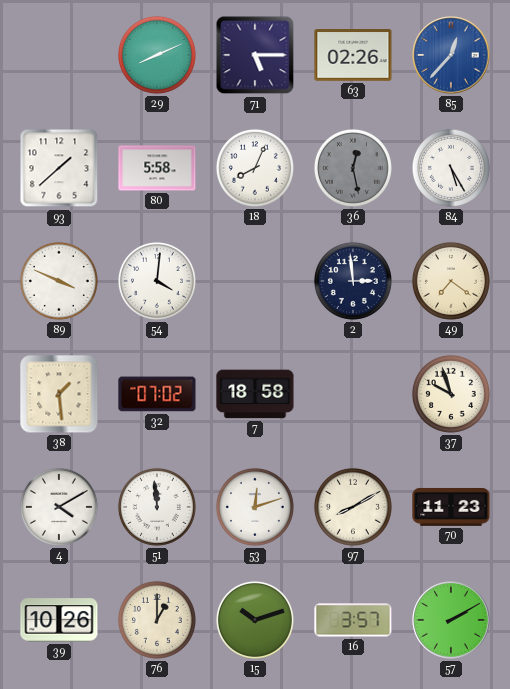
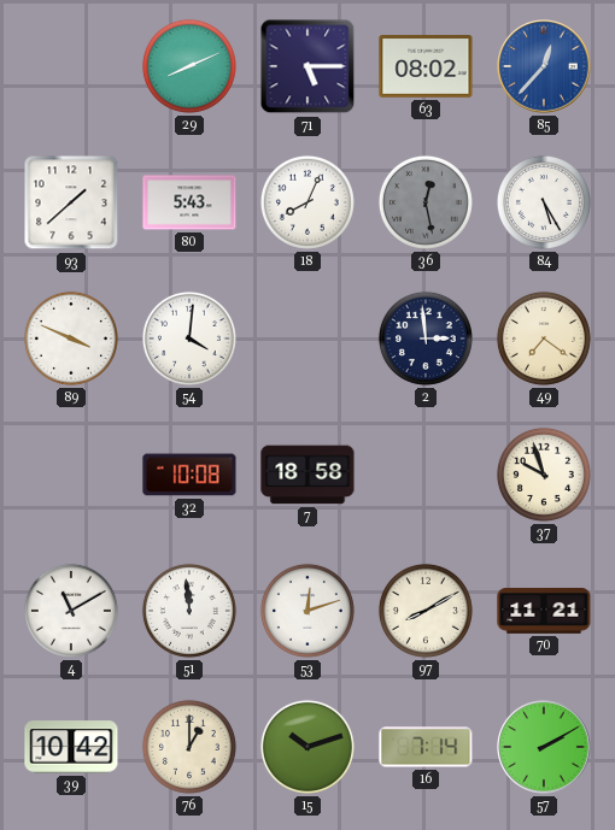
63: 02:26 -> 08:02
80: 5:58 -> 5:43
38: 1:29 -> none
32: 07:02 -> 10:08
4: 4:10 -> 11:10
70: 11:23 -> 11:21
39: 10:26 -> 10:42
16: 3:57 -> 7:14
